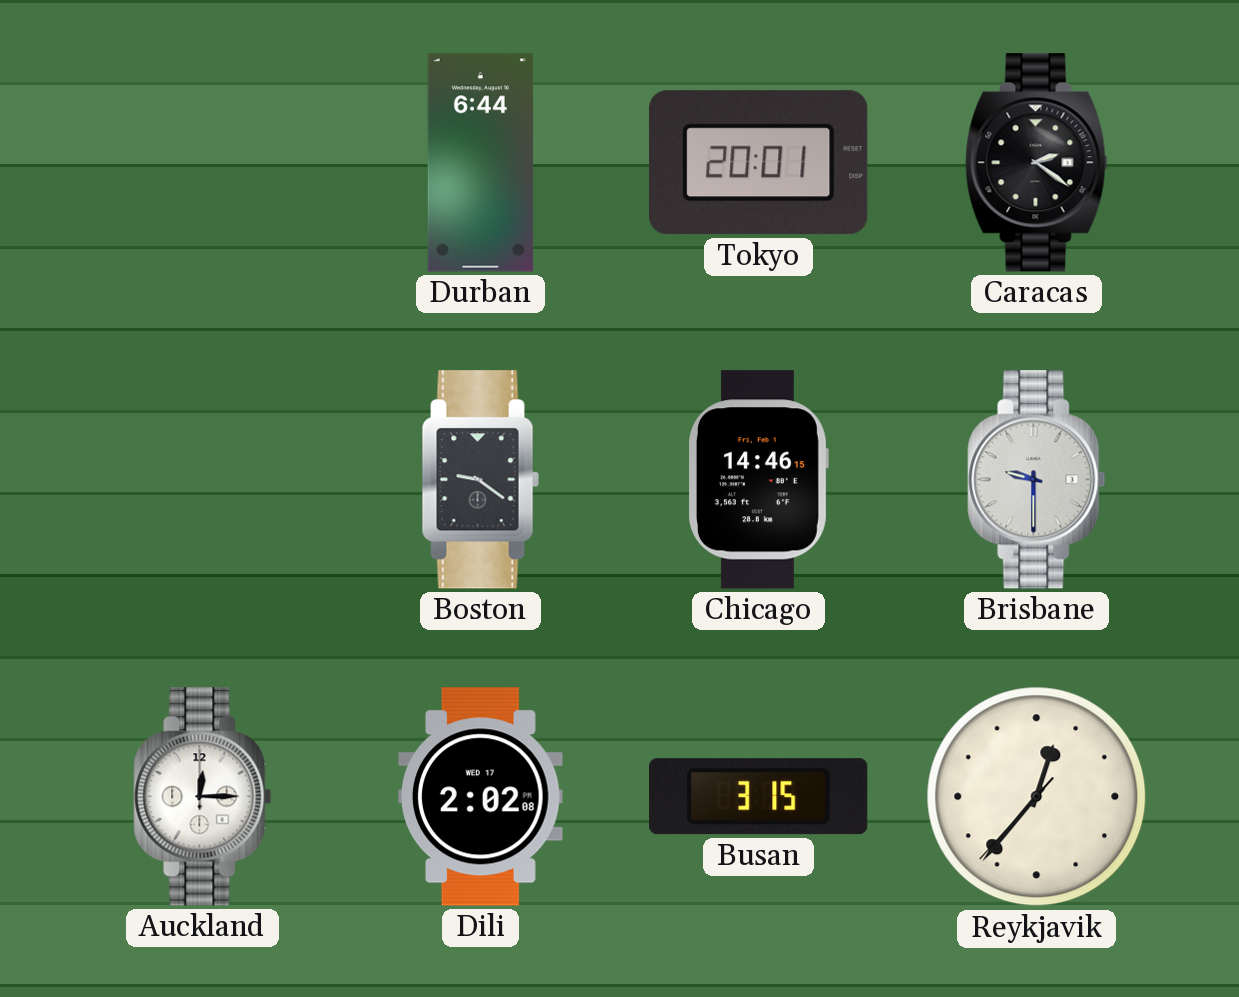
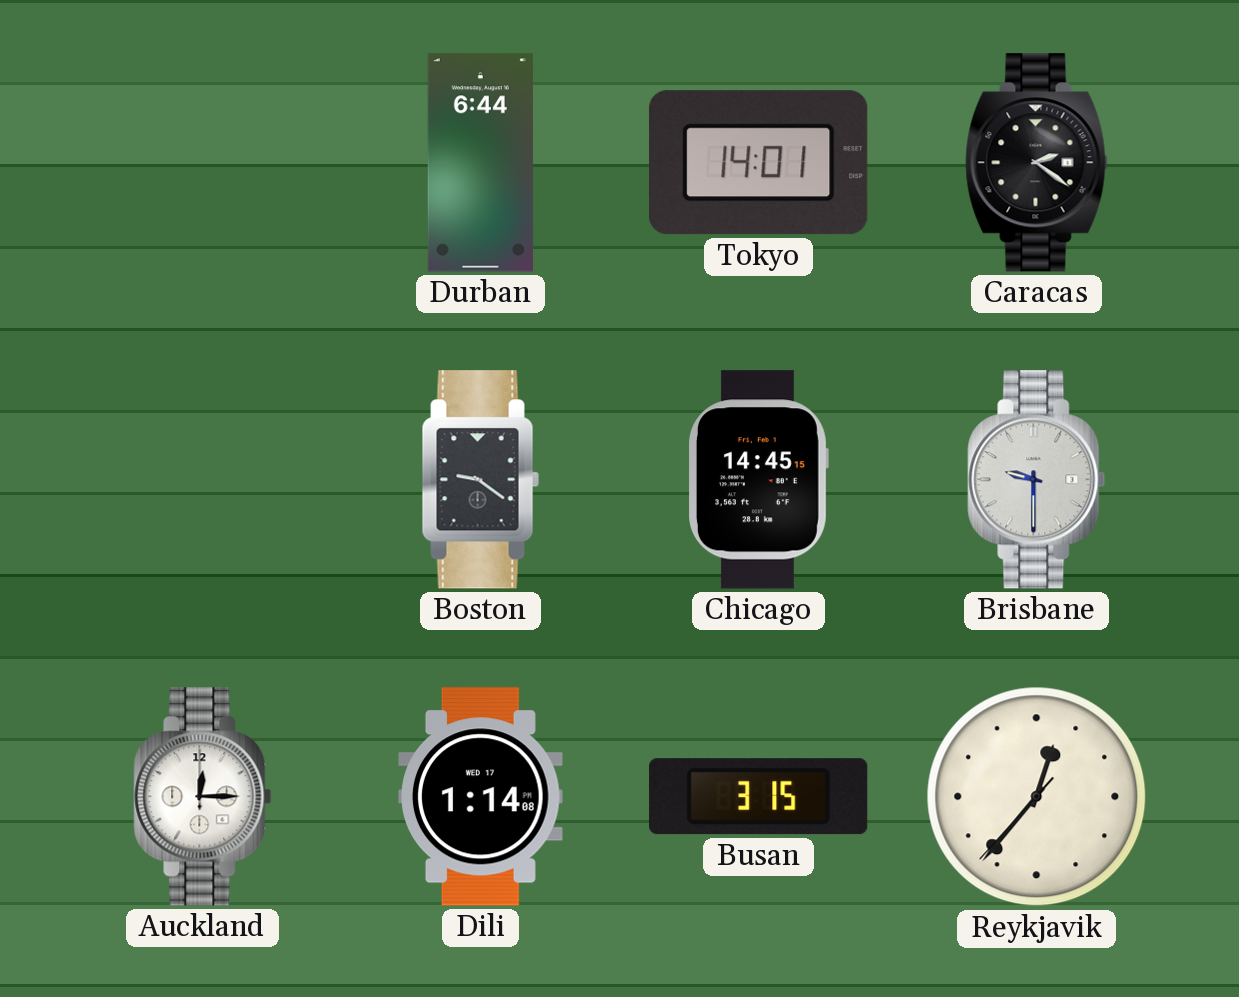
Tokyo: 20:01 -> 14:01
Chicago: 14:46 -> 14:45
Dili: 2:02 -> 1:14
